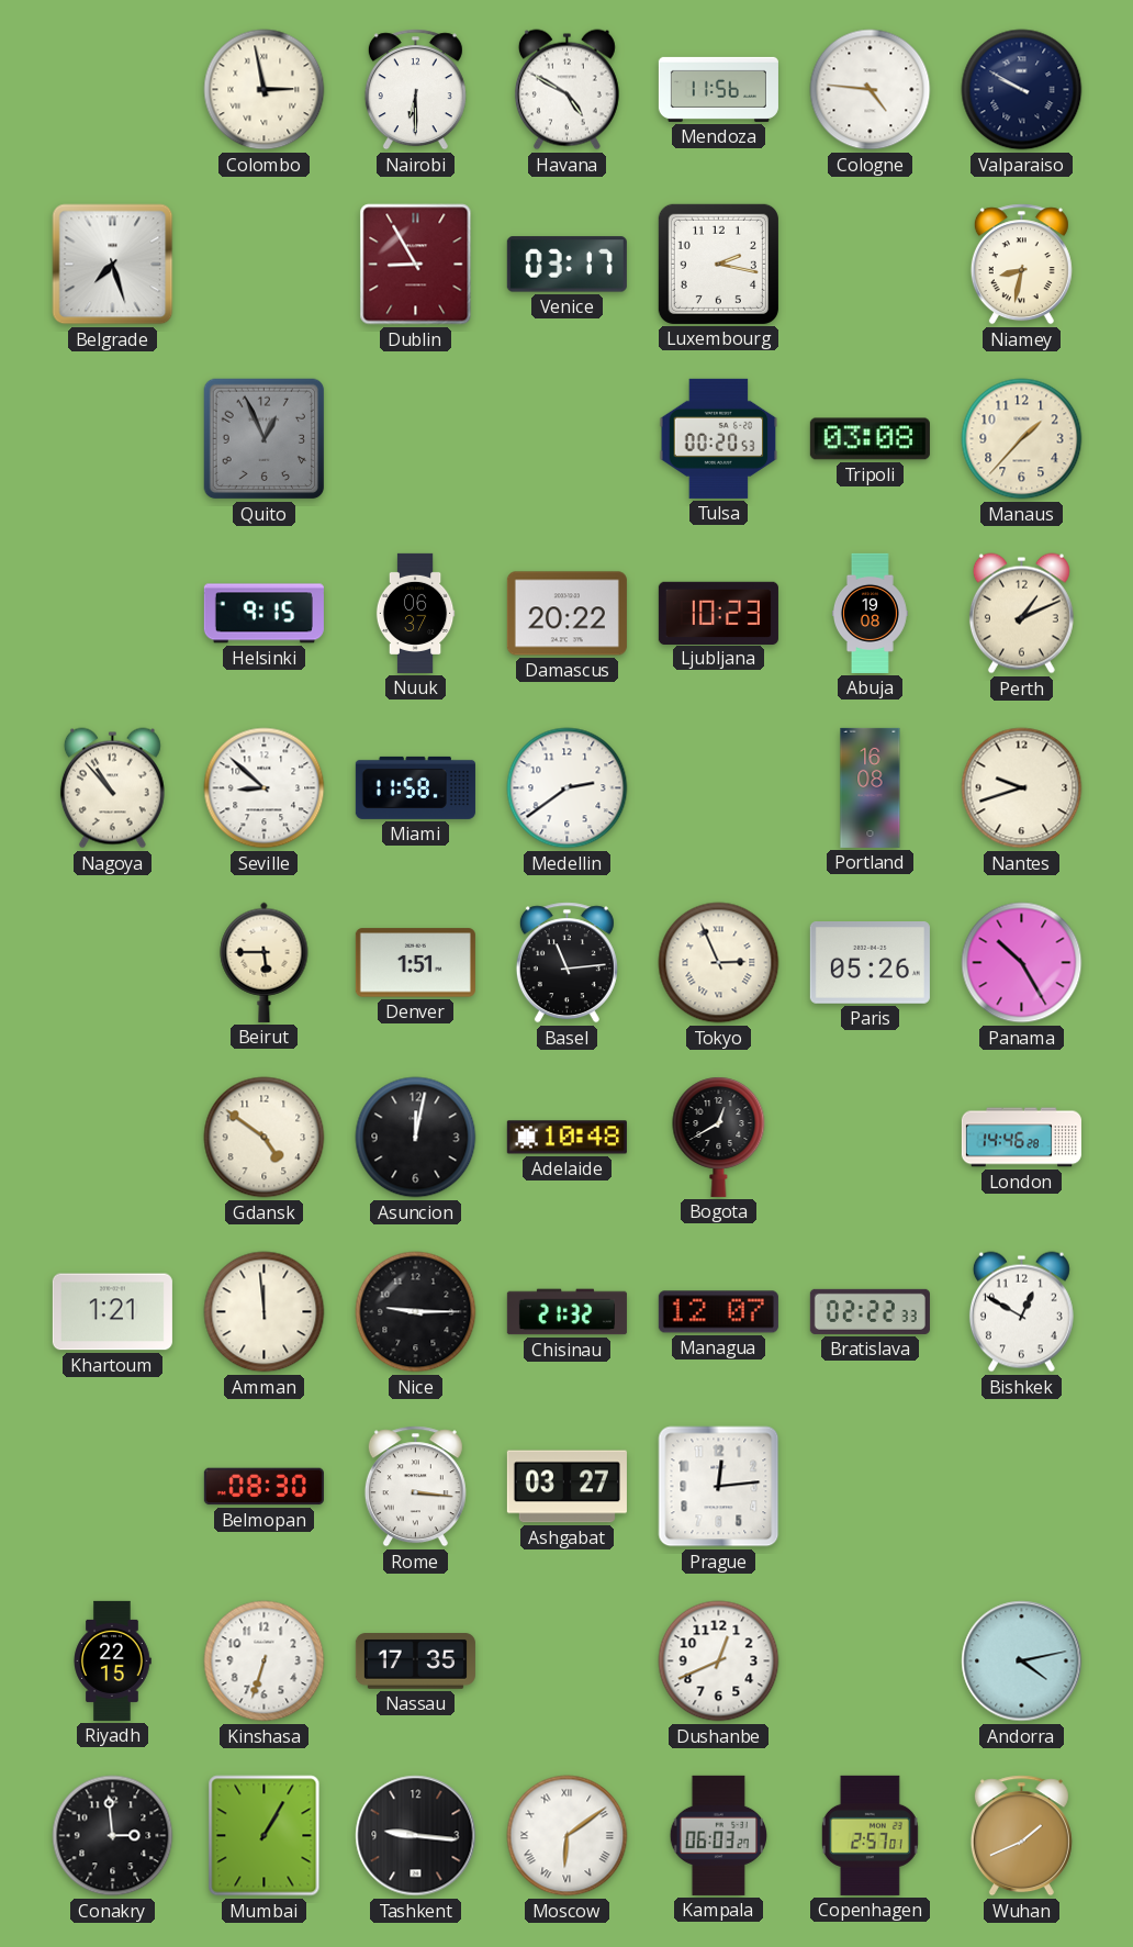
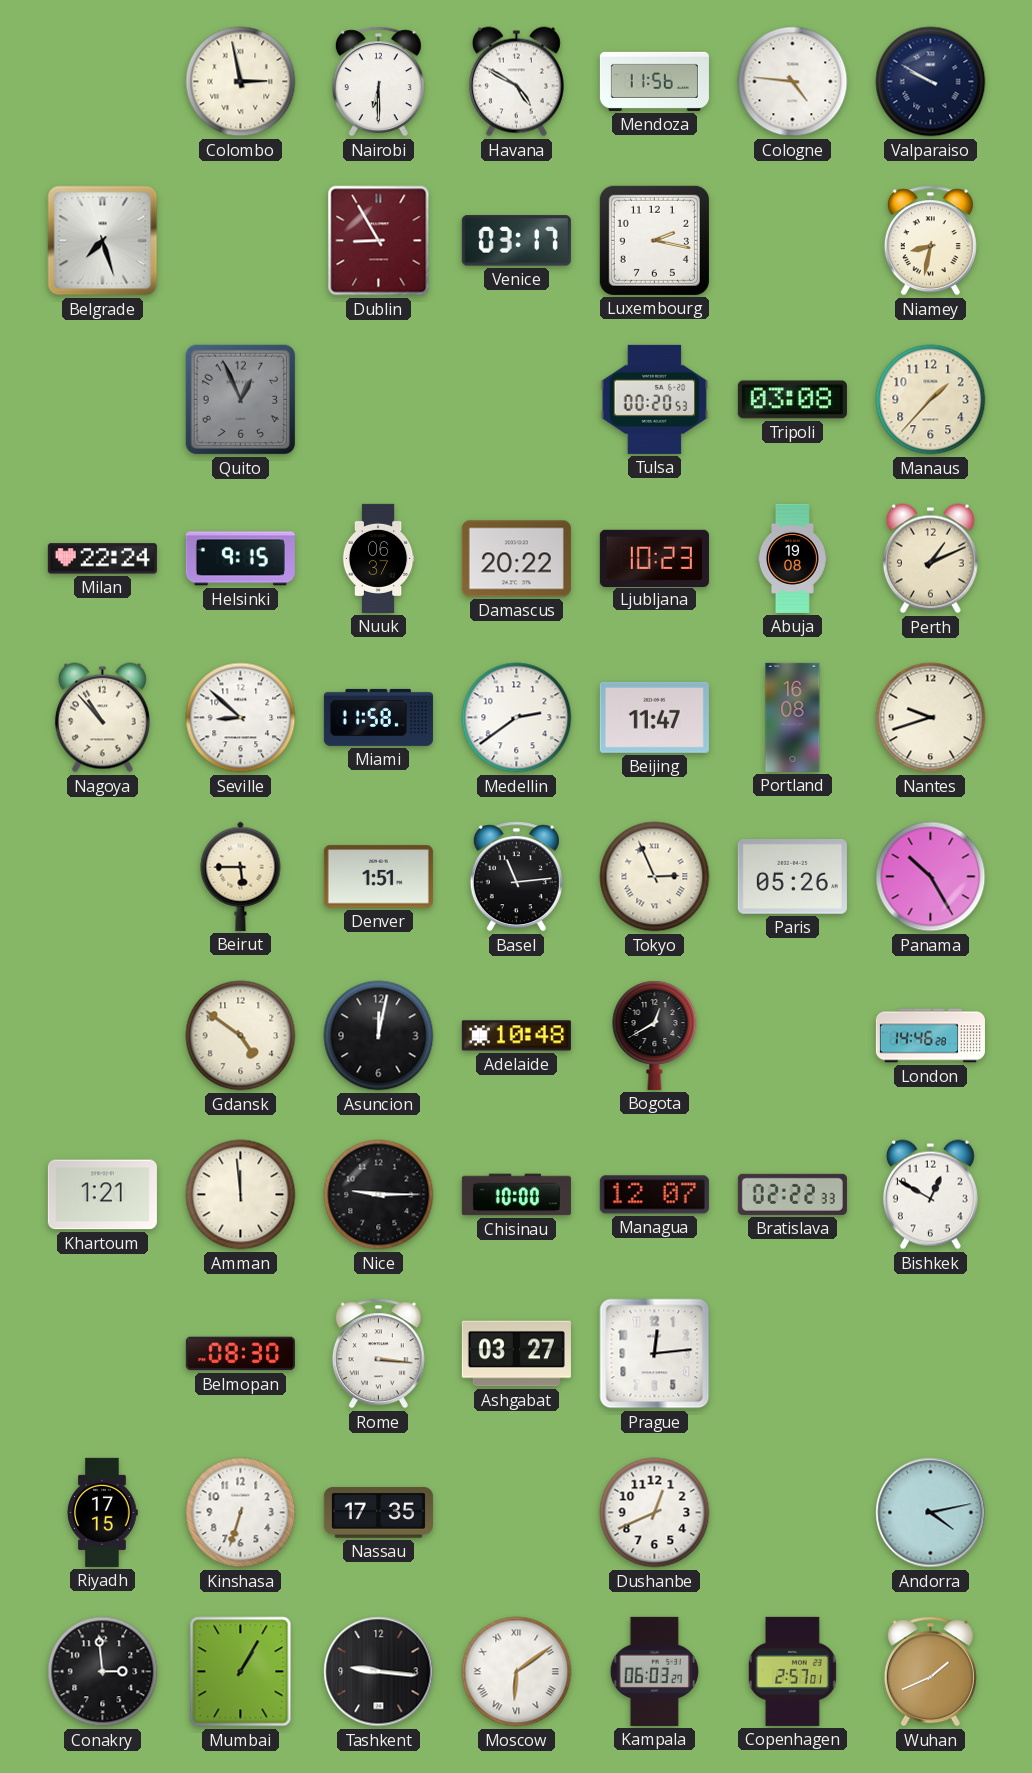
Milan: none -> 22:24
Beijing: none -> 11:47
Chisinau: 21:32 -> 10:00
Riyadh: 22:15 -> 17:15
